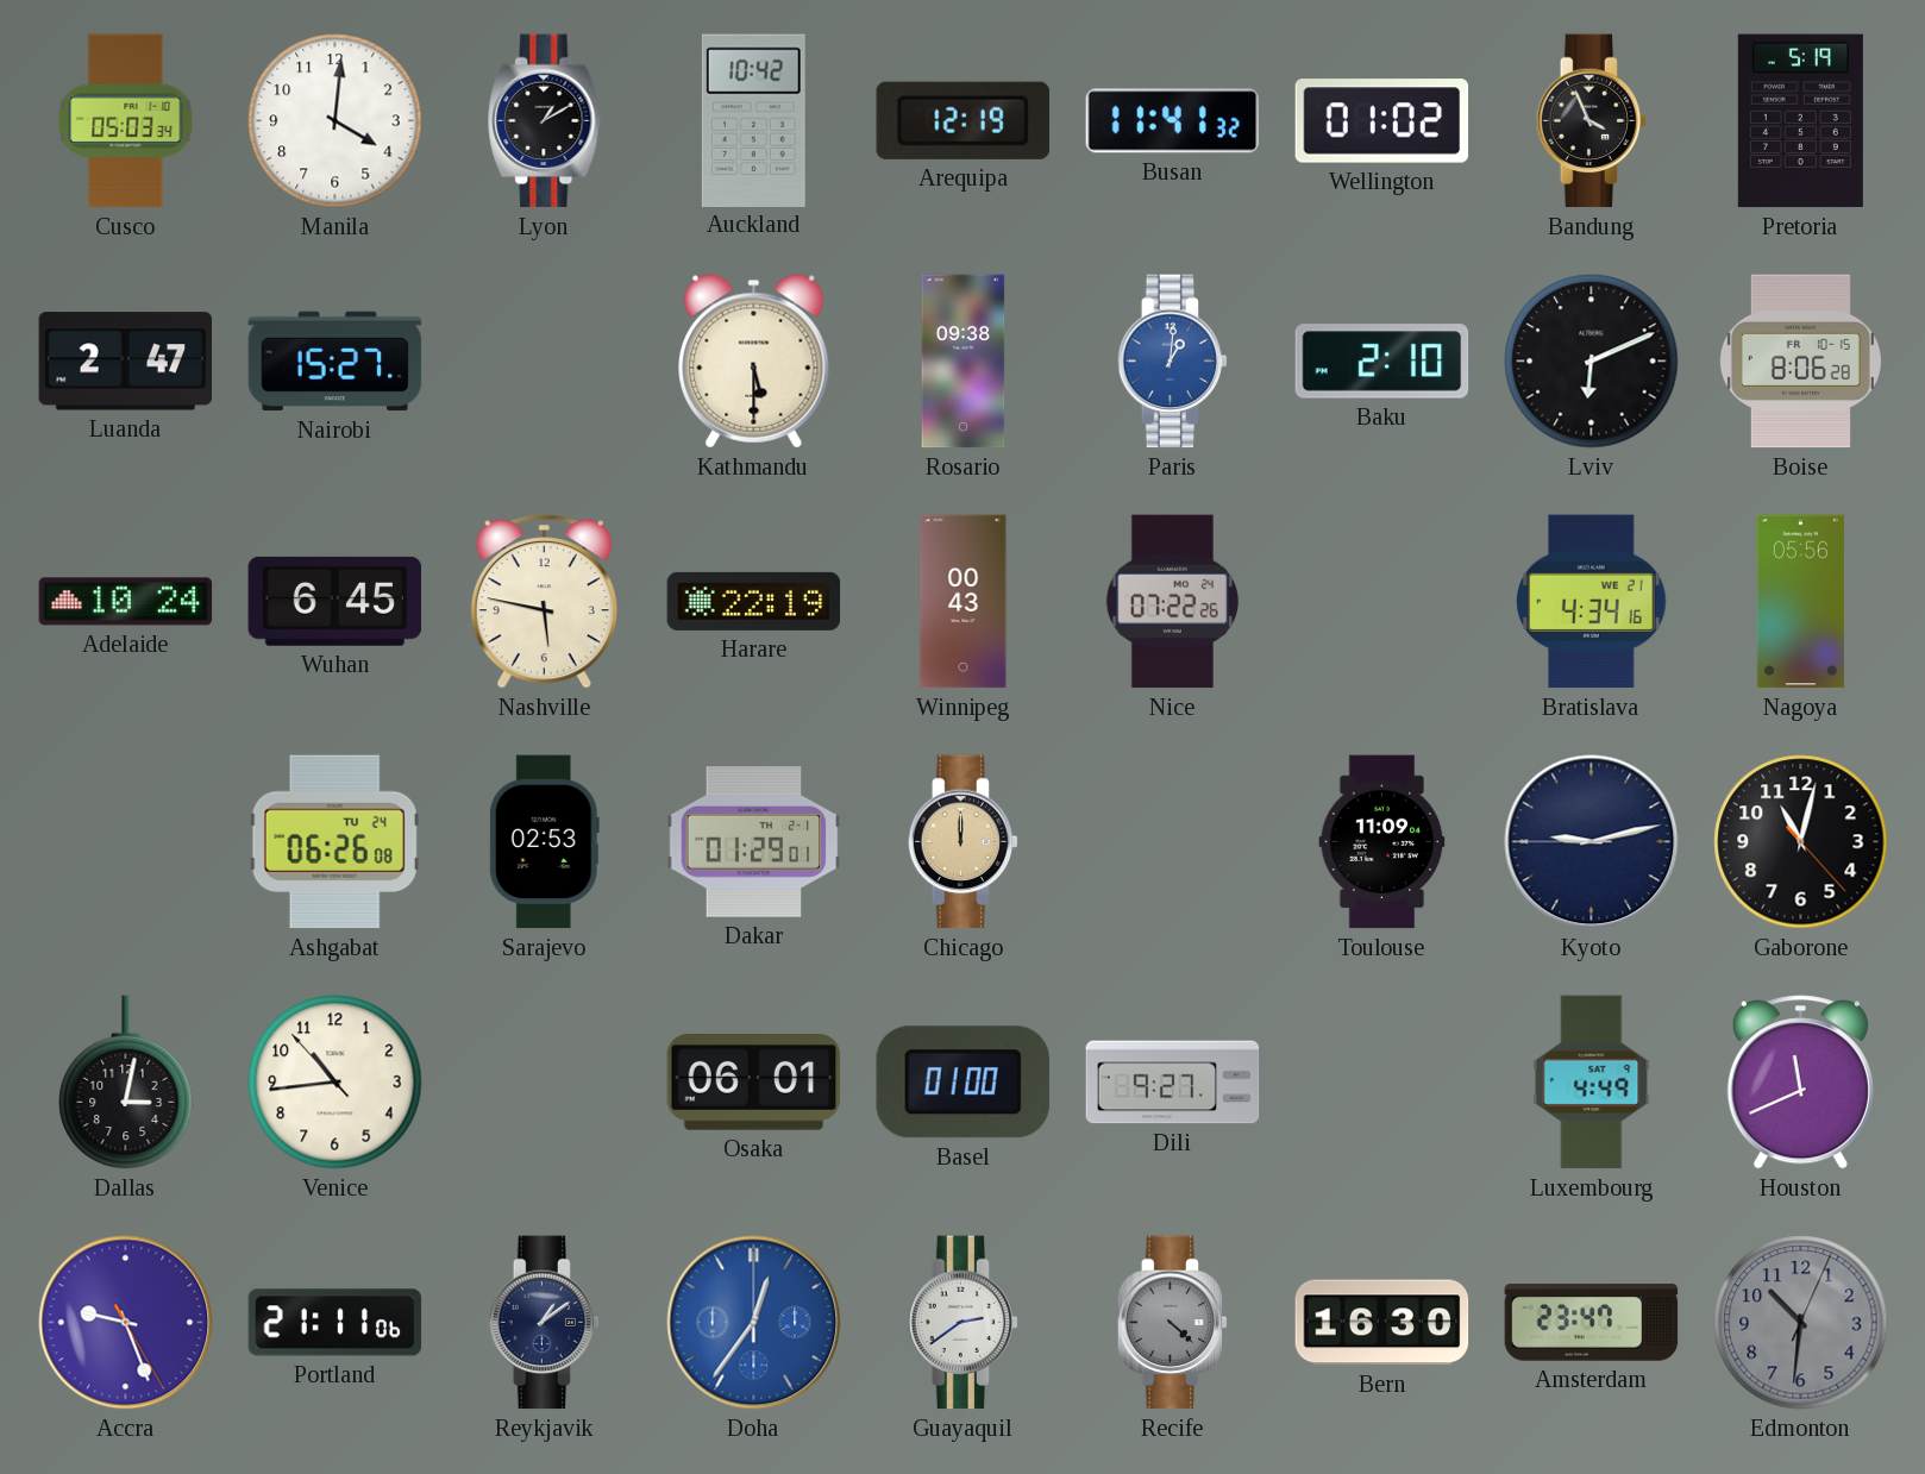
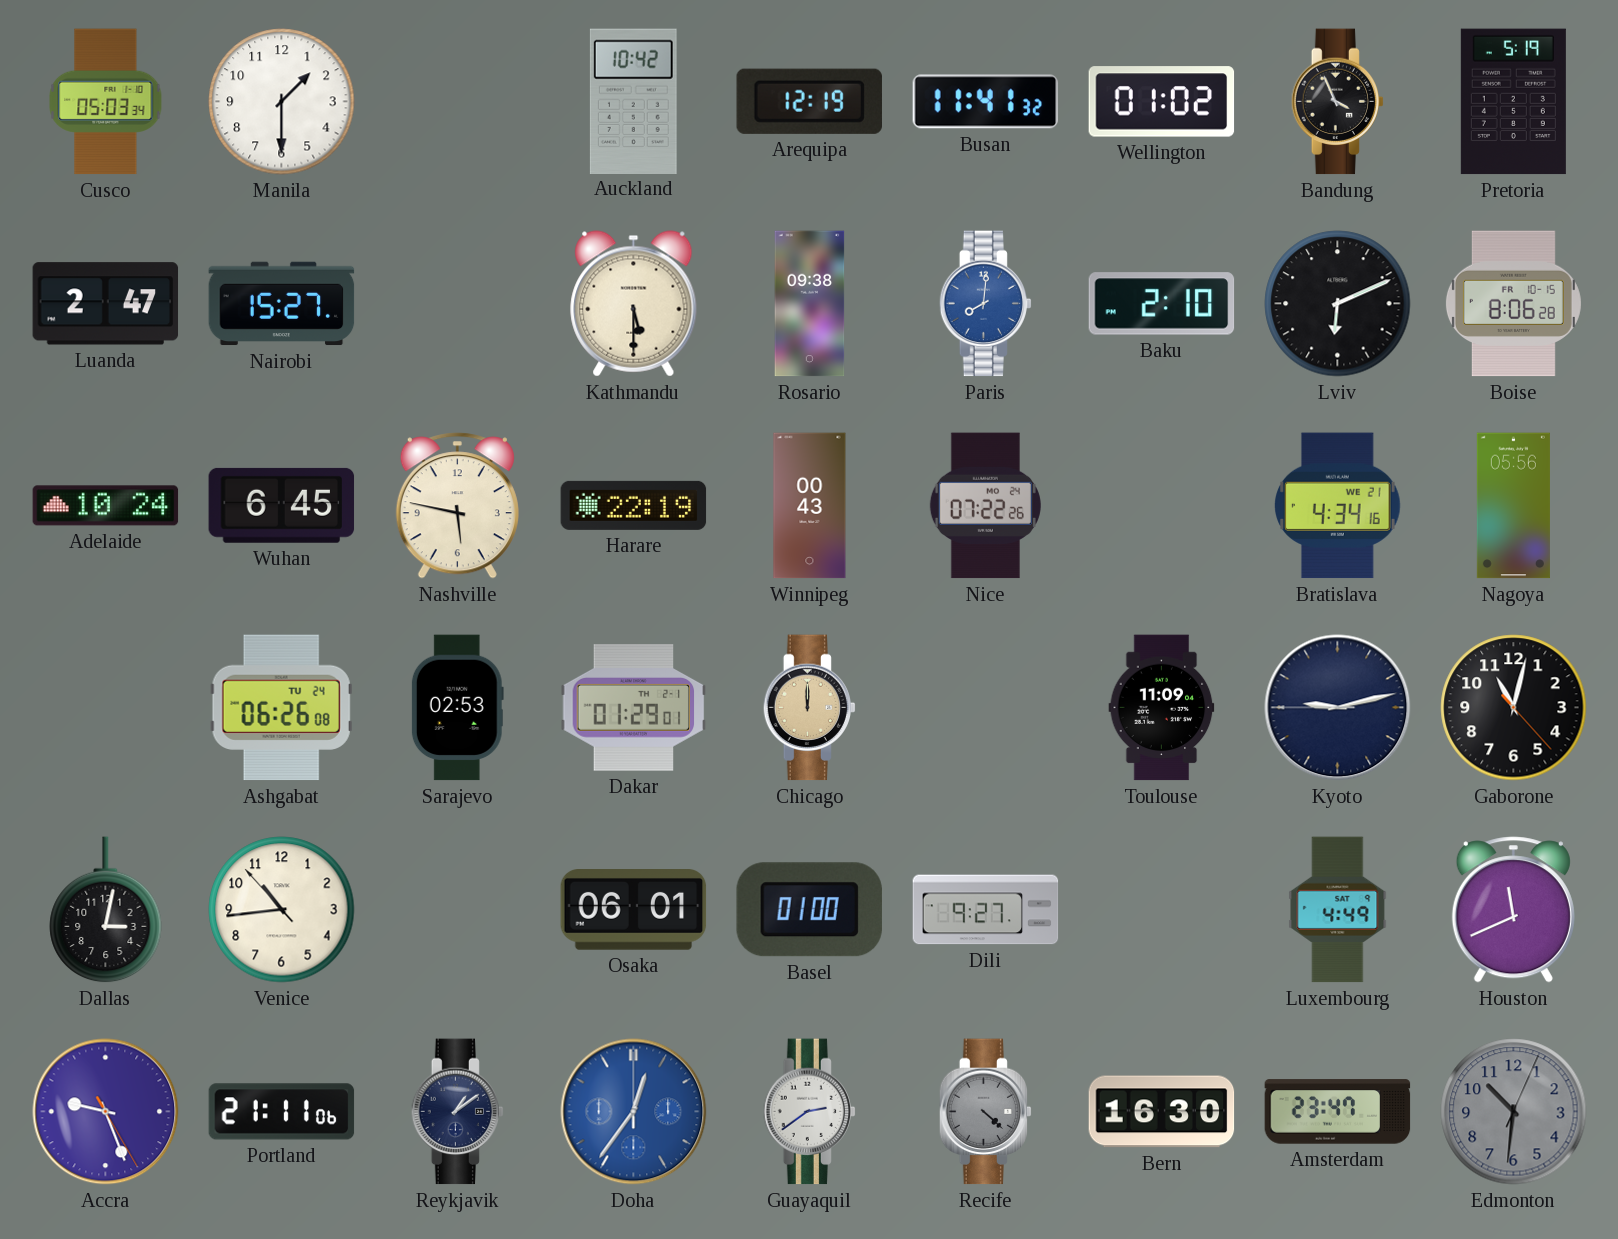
Manila: 4:01 -> 1:30
Lyon: 1:10 -> none
Paris: 1:01 -> 8:01
